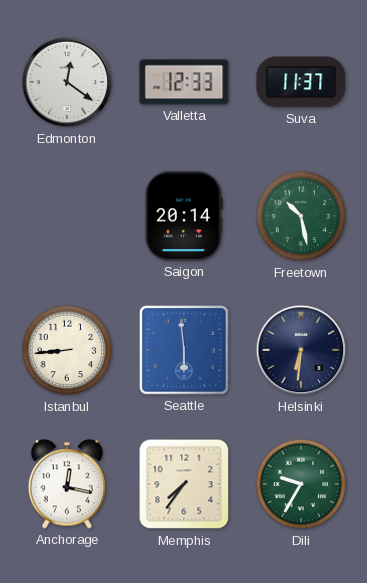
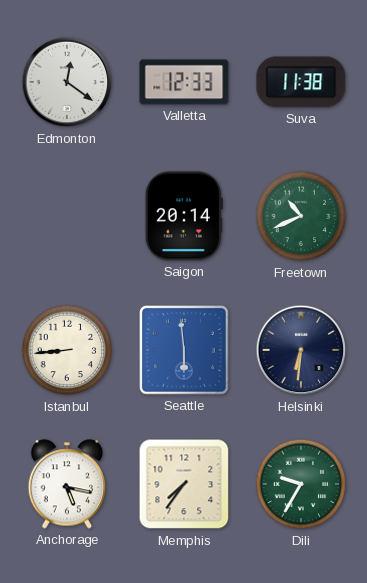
Suva: 11:37 -> 11:38
Freetown: 10:28 -> 10:41
Anchorage: 12:17 -> 5:17
